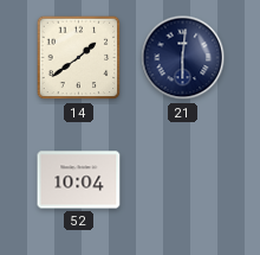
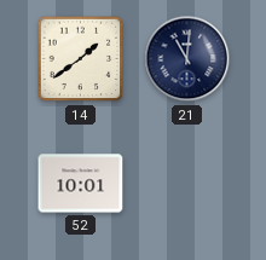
21: 6:01 -> 11:01
52: 10:04 -> 10:01
